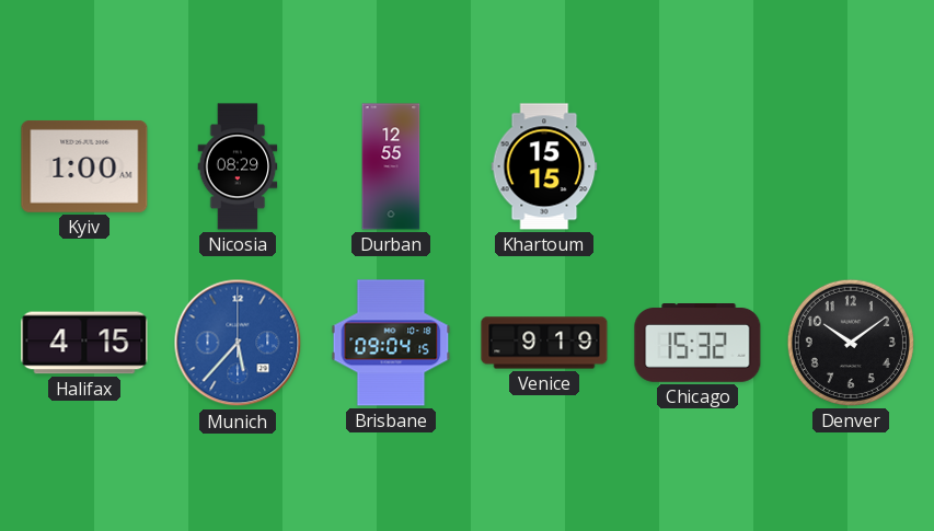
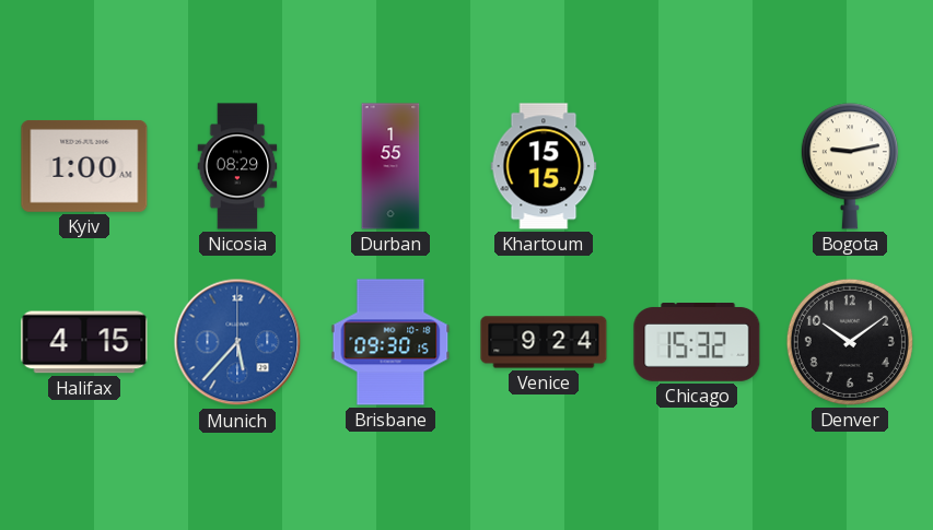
Durban: 12:55 -> 1:55
Bogota: none -> 9:13
Brisbane: 09:04 -> 09:30
Venice: 9:19 -> 9:24
